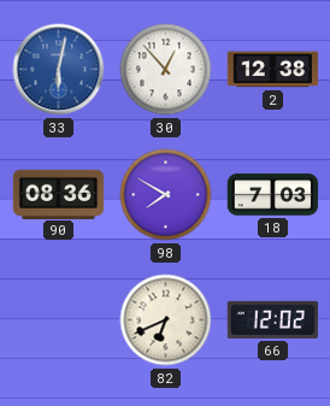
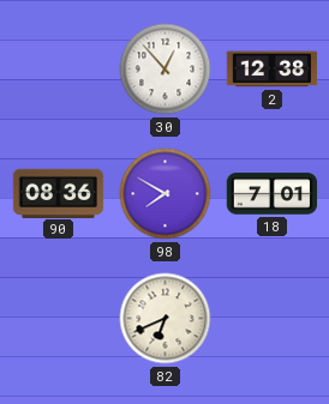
33: 6:02 -> none
18: 7:03 -> 7:01
66: 12:02 -> none
